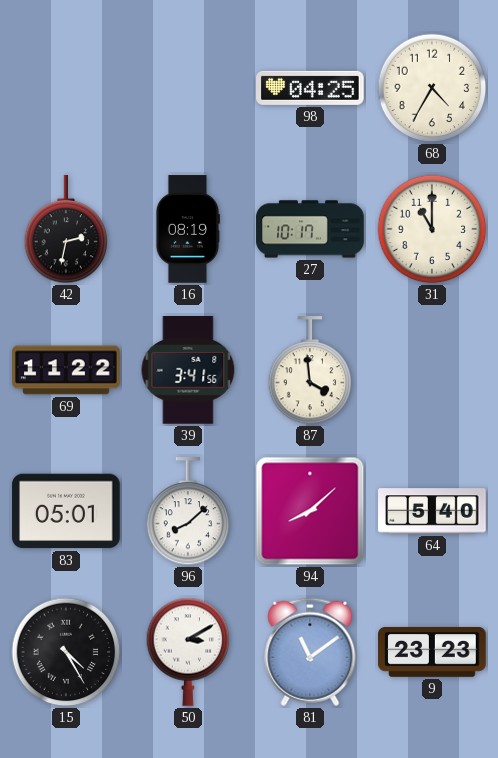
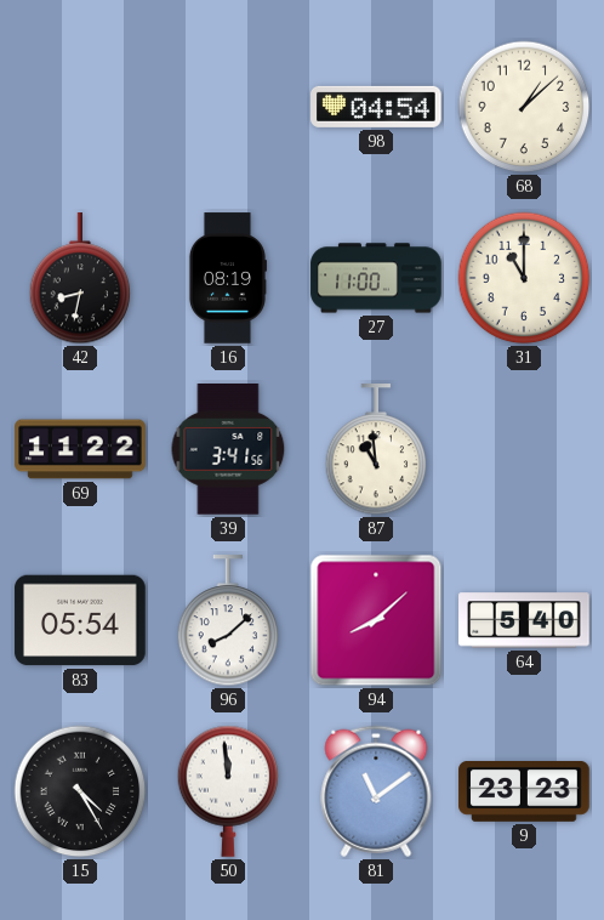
98: 04:25 -> 04:54
68: 4:35 -> 1:08
42: 2:32 -> 8:32
27: 10:17 -> 11:00
87: 3:59 -> 10:59
83: 05:01 -> 05:54
50: 3:10 -> 11:59
